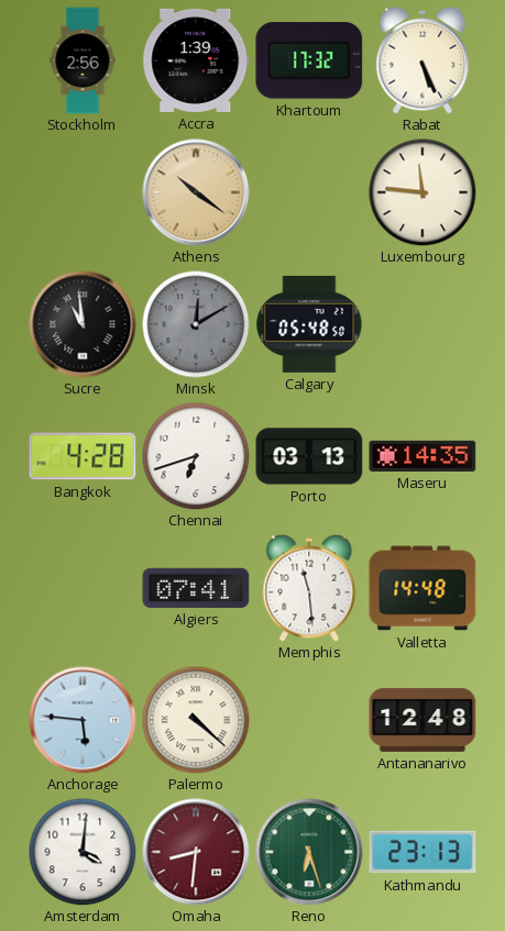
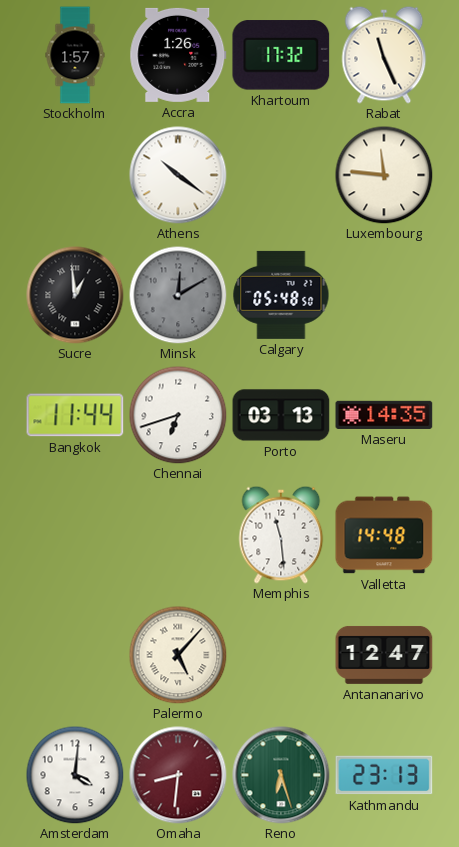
Stockholm: 2:56 -> 1:57
Accra: 1:39 -> 1:26
Rabat: 5:26 -> 11:26
Athens dial: champagne -> white
Sucre: 10:59 -> 12:59
Bangkok: 4:28 -> 11:44
Algiers: 07:41 -> none
Anchorage: 5:46 -> none
Palermo: 4:22 -> 5:07
Antananarivo: 12:48 -> 12:47
